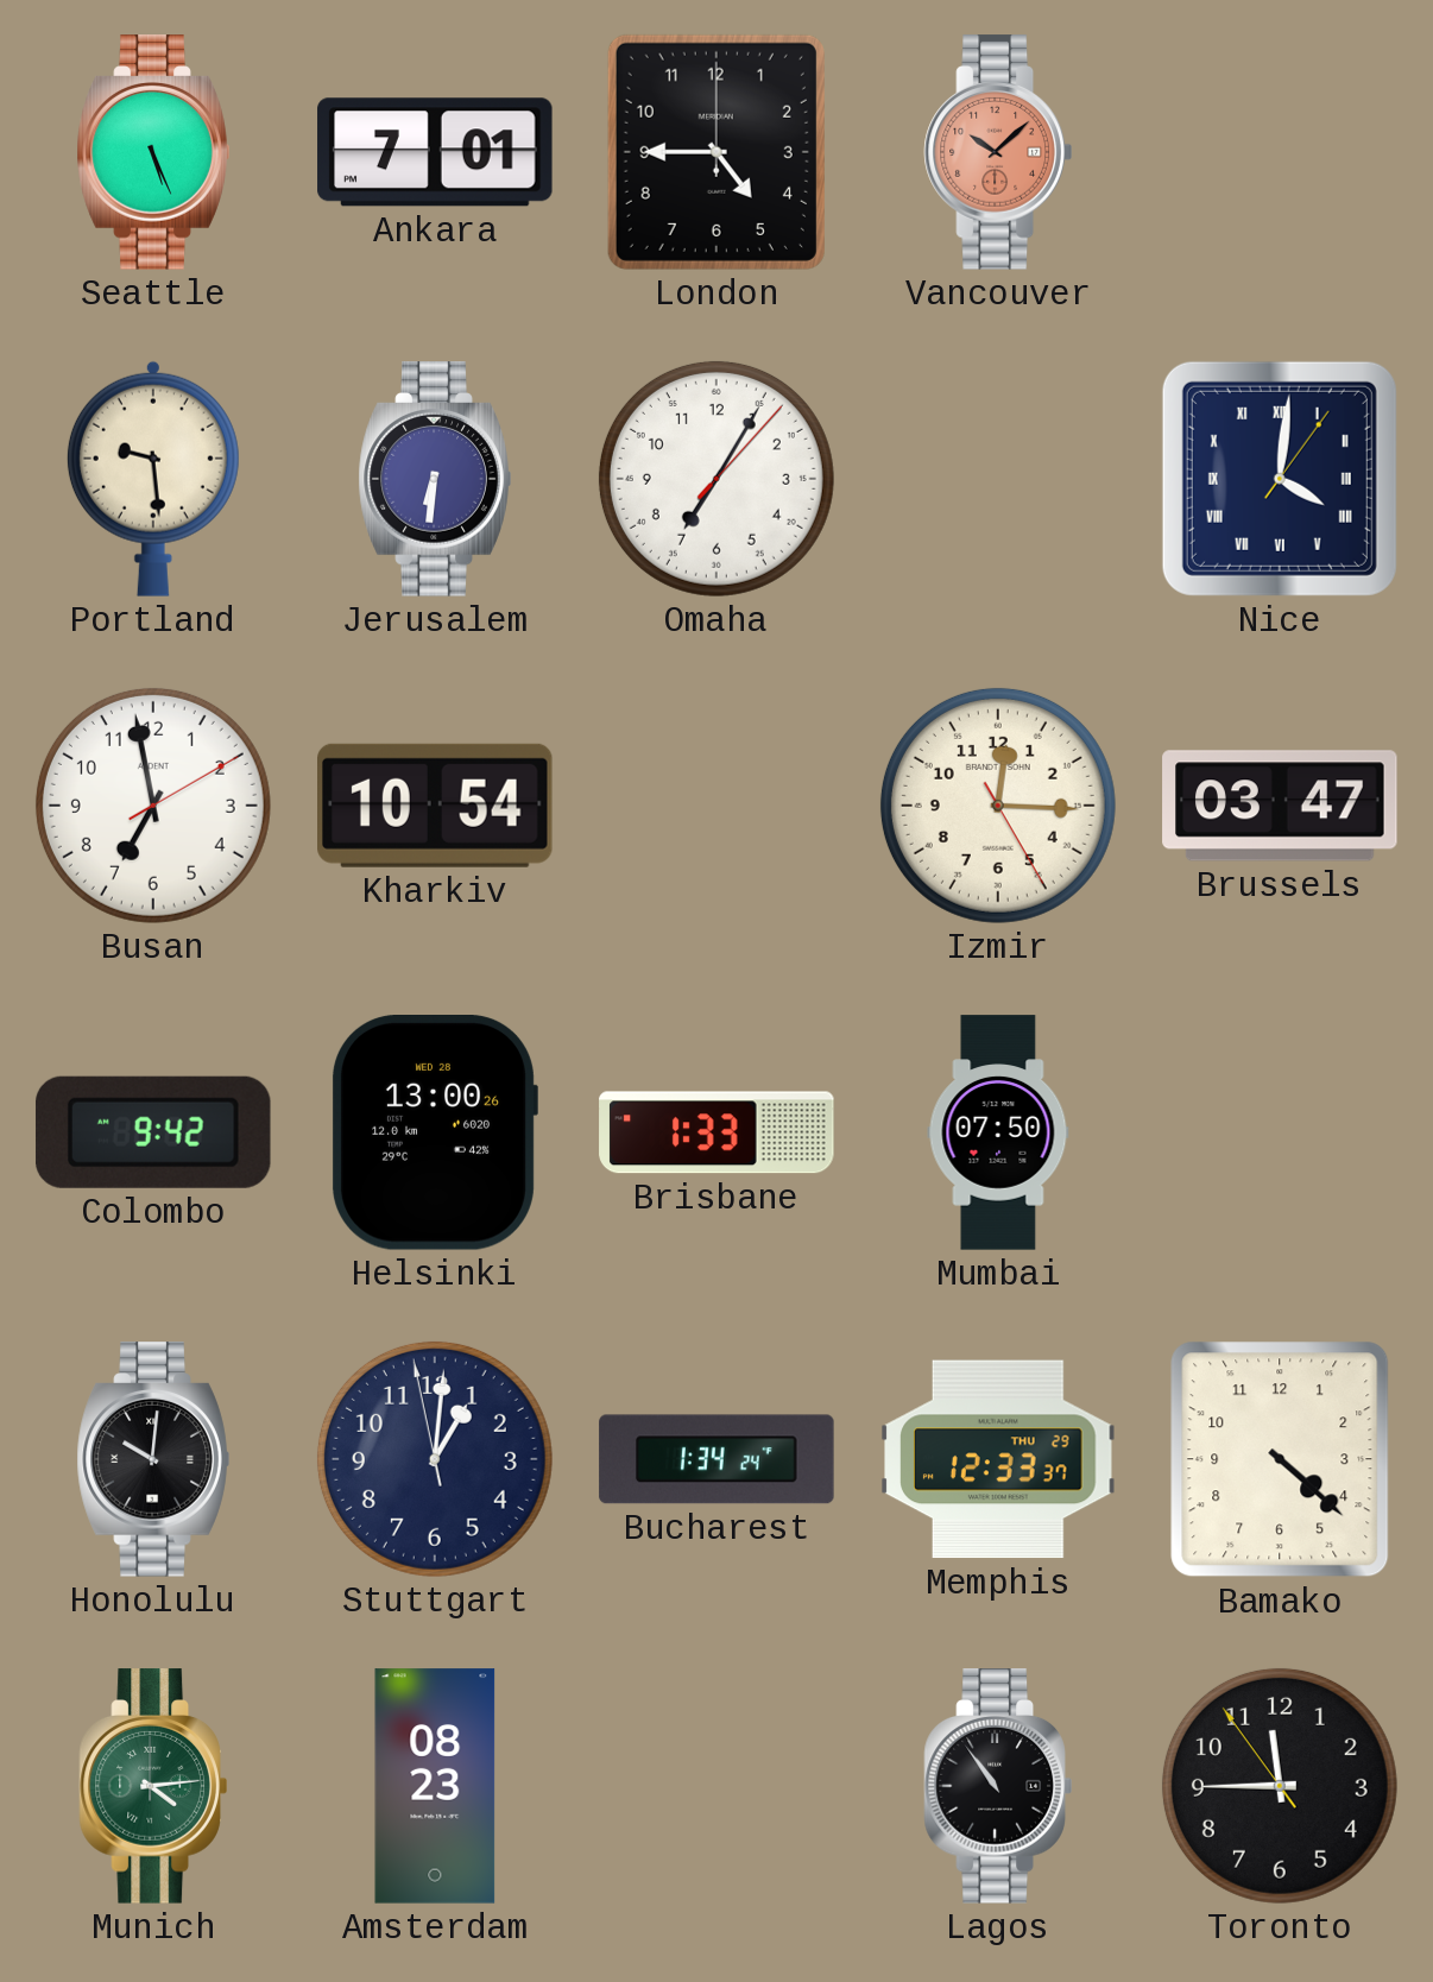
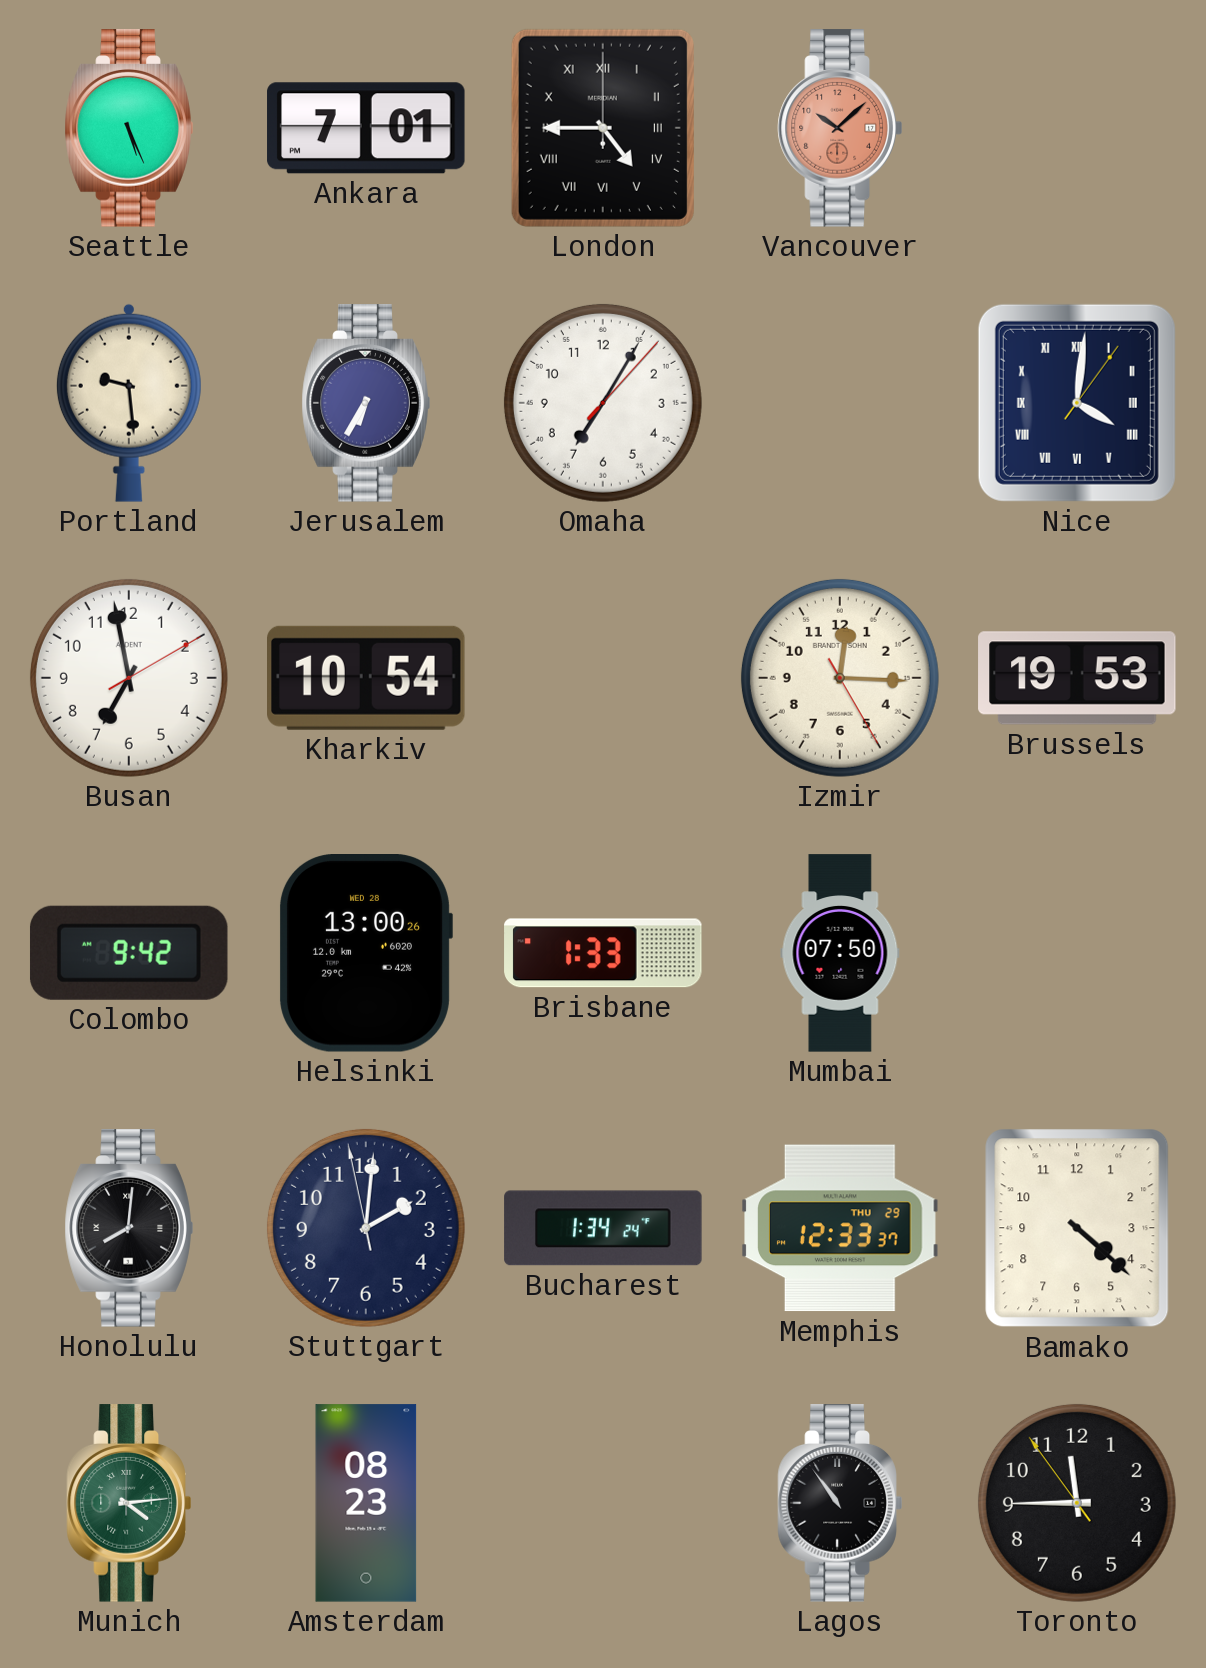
London numerals: Arabic -> Roman
Jerusalem: 6:31 -> 6:35
Brussels: 03:47 -> 19:53
Honolulu: 10:01 -> 8:01
Stuttgart: 1:00 -> 2:00
